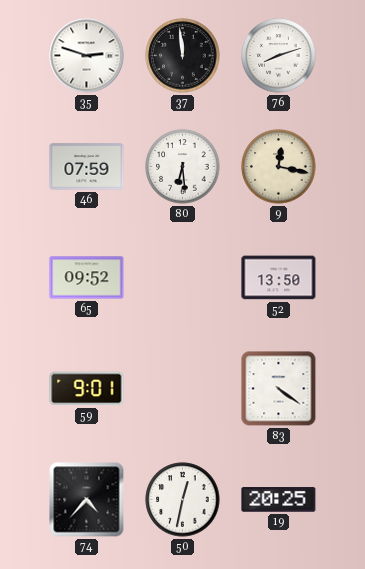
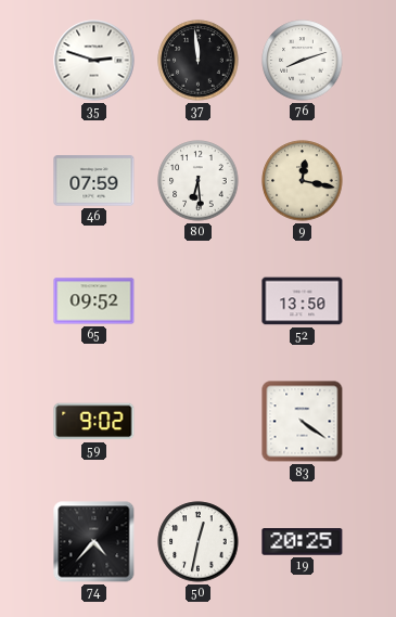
59: 9:01 -> 9:02
